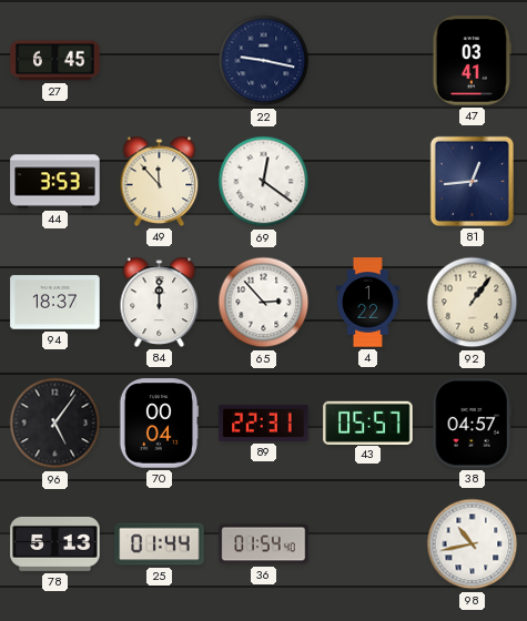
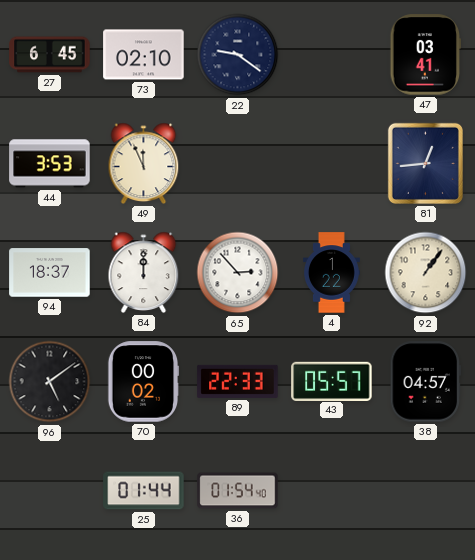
73: none -> 02:10
22: 9:17 -> 9:21
49: 11:53 -> 11:56
69: 12:21 -> none
96: 5:06 -> 5:09
70: 00:04 -> 00:02
89: 22:31 -> 22:33
78: 5:13 -> none
98: 10:43 -> none
